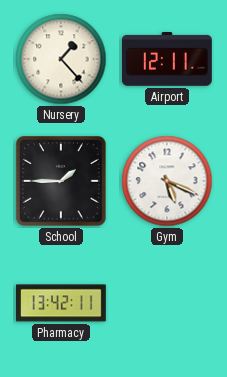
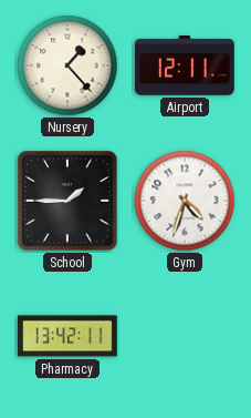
Gym: 5:19 -> 4:33
